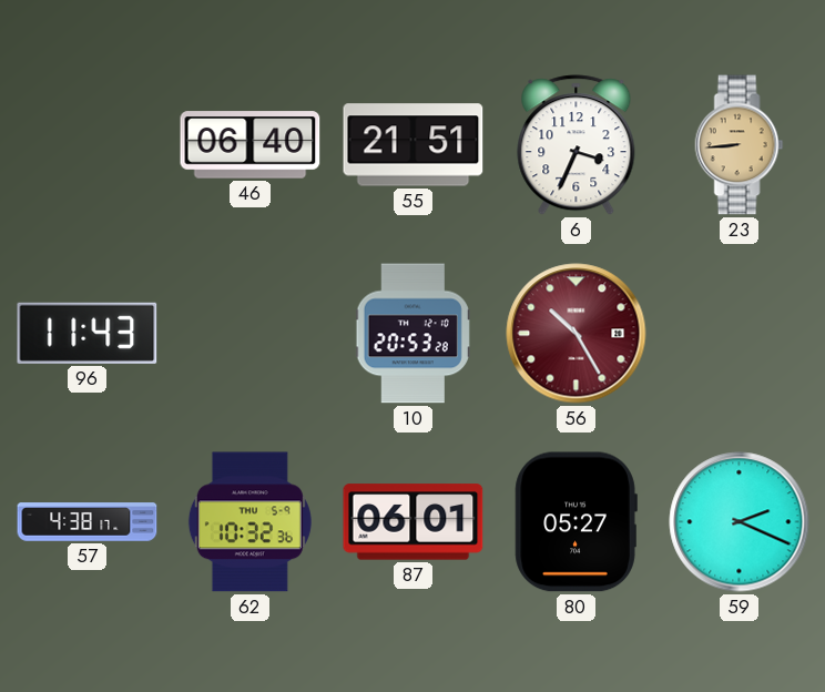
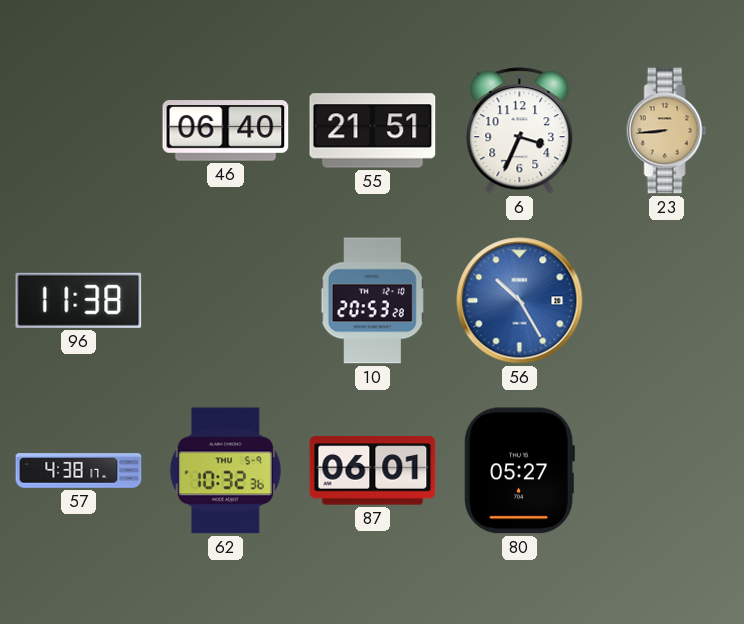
96: 11:43 -> 11:38
56 dial: burgundy -> blue
59: 2:19 -> none
